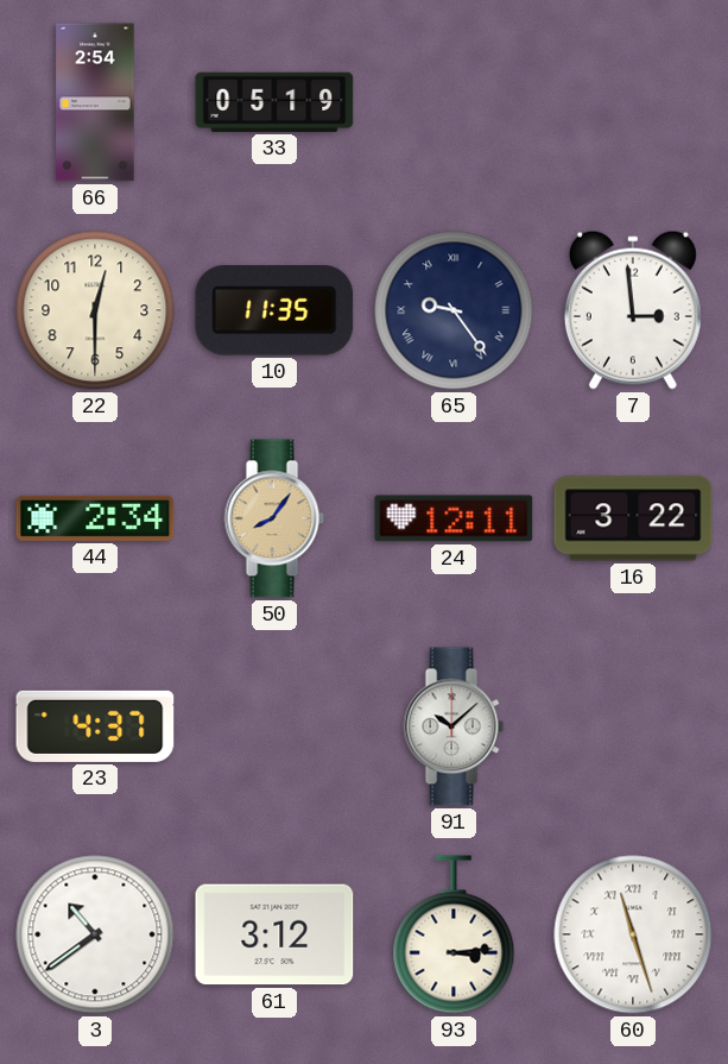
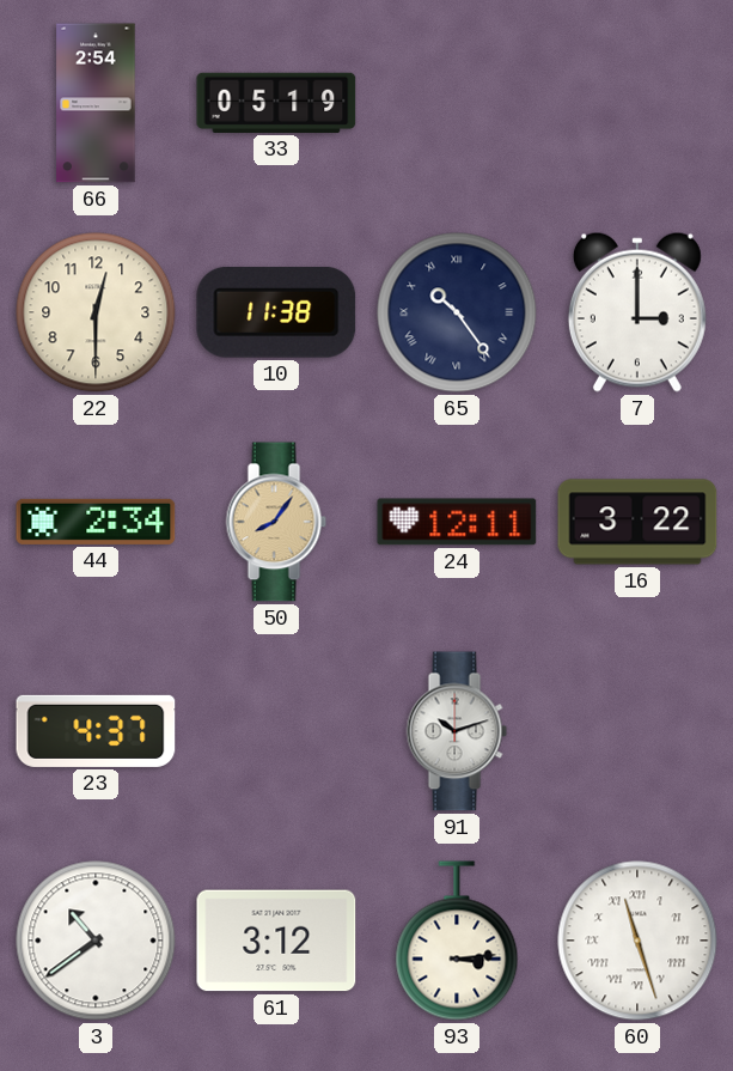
10: 11:35 -> 11:38
65: 9:24 -> 10:24
7: 2:59 -> 3:00
91: 10:08 -> 10:12
